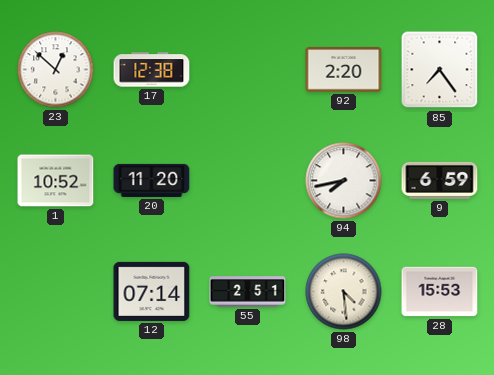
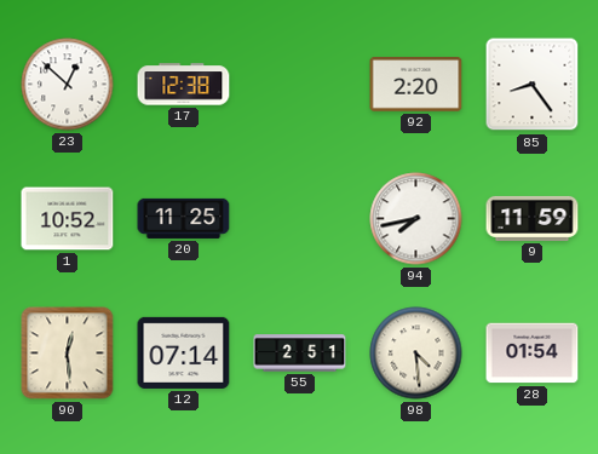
85: 7:24 -> 8:24
20: 11:20 -> 11:25
9: 6:59 -> 11:59
90: none -> 12:29
28: 15:53 -> 01:54
